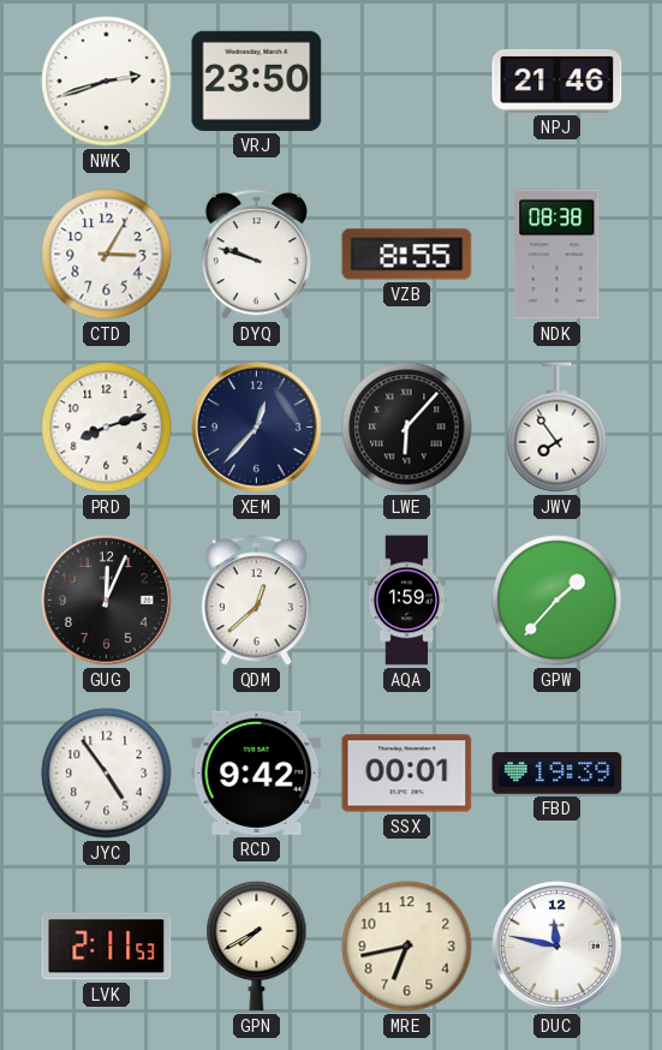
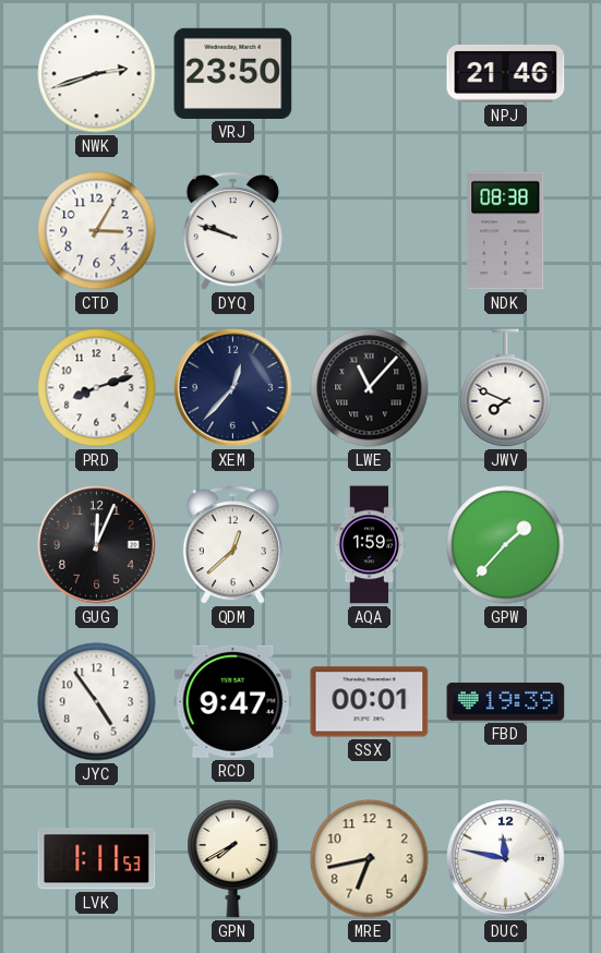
VZB: 8:55 -> none
LWE: 6:07 -> 11:07
JWV: 7:54 -> 7:49
RCD: 9:42 -> 9:47
LVK: 2:11 -> 1:11
